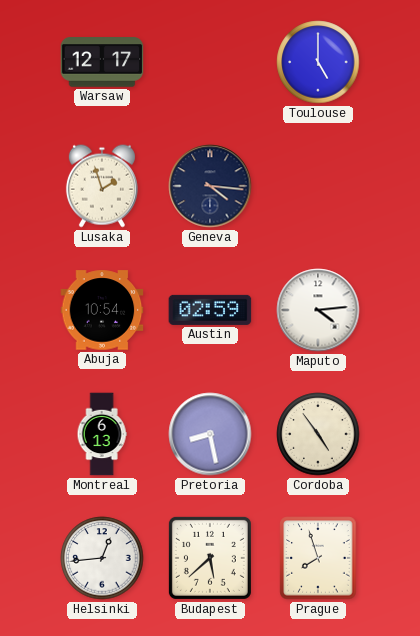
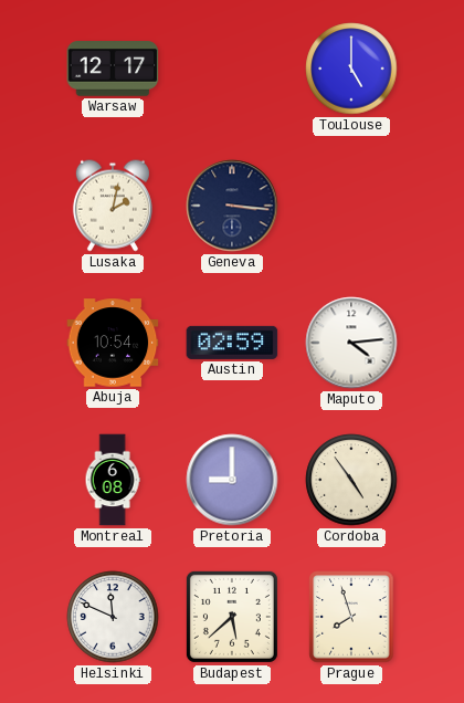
Lusaka: 1:57 -> 2:02
Geneva: 4:16 -> 3:16
Montreal: 6:13 -> 6:08
Pretoria: 8:28 -> 9:00
Helsinki: 12:44 -> 11:49
